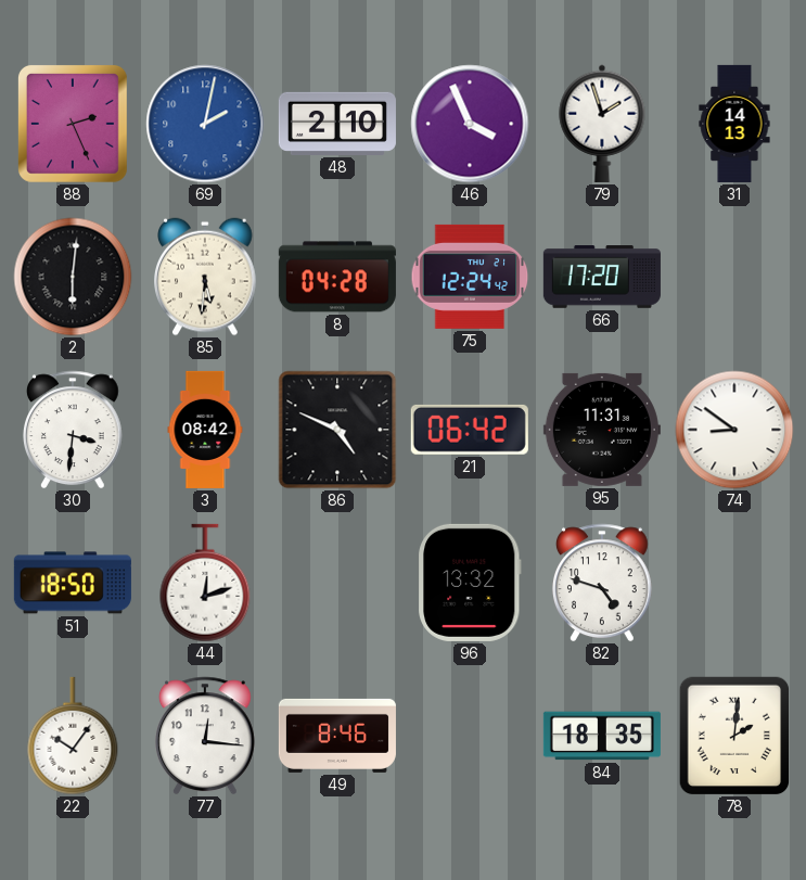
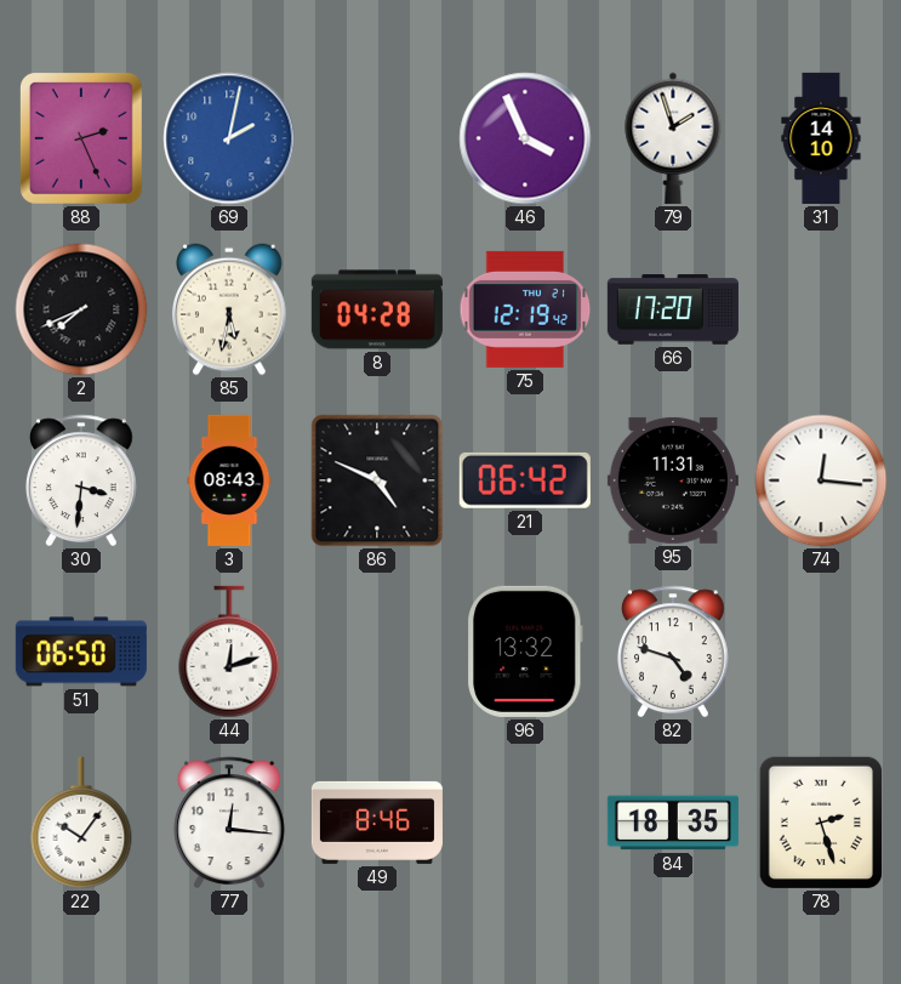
48: 2:10 -> none
31: 14:13 -> 14:10
2: 6:01 -> 7:41
85: 5:31 -> 5:32
75: 12:24 -> 12:19
3: 08:42 -> 08:43
74: 8:51 -> 12:16
51: 18:50 -> 06:50
78: 2:01 -> 2:27
